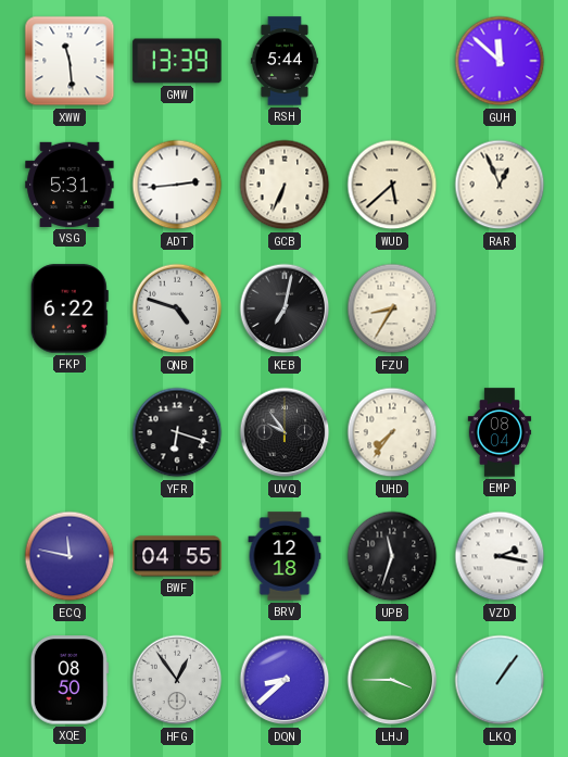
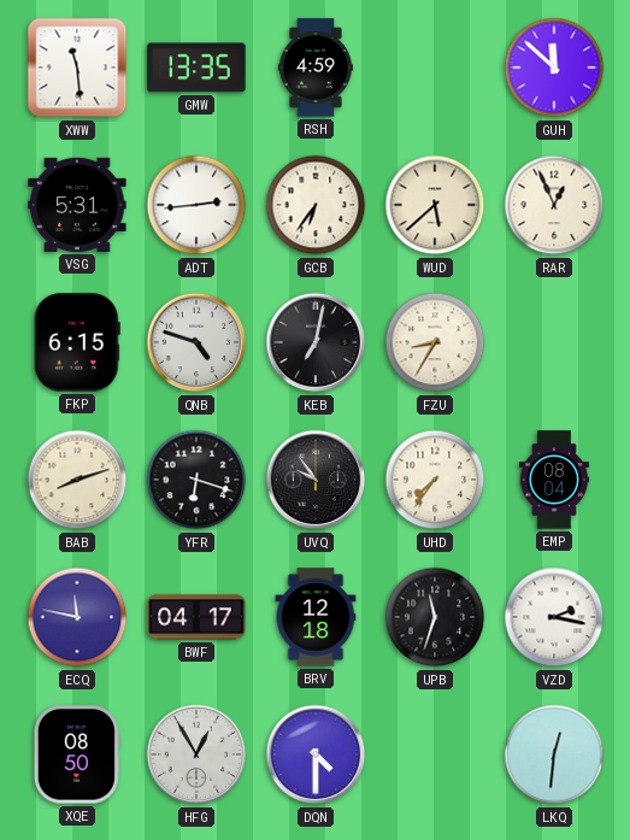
GMW: 13:39 -> 13:35
RSH: 5:44 -> 4:59
GCB: 6:34 -> 6:36
FKP: 6:22 -> 6:15
BAB: none -> 8:12
BWF: 04:55 -> 04:17
HFG: 12:54 -> 12:55
DQN: 8:38 -> 4:30
LHJ: 3:45 -> none
LKQ: 1:06 -> 12:31
